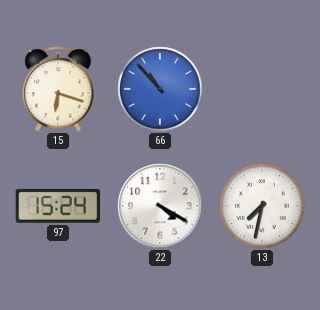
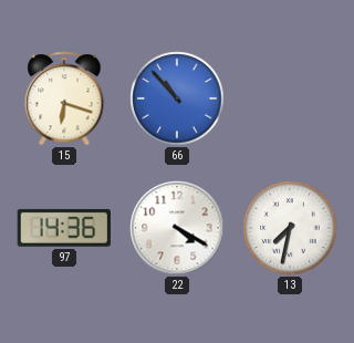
97: 15:24 -> 14:36
